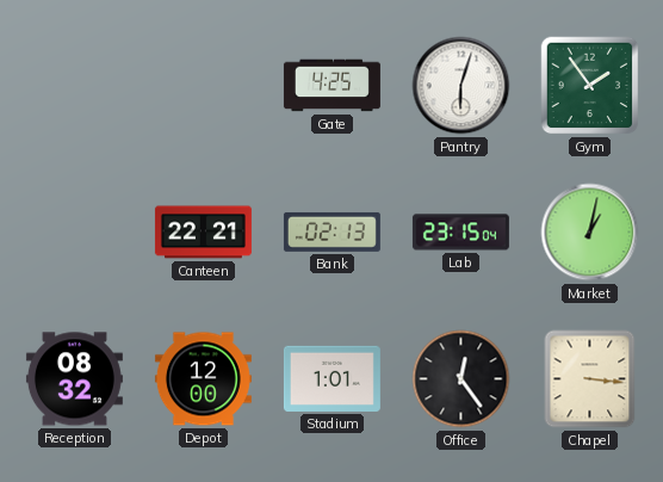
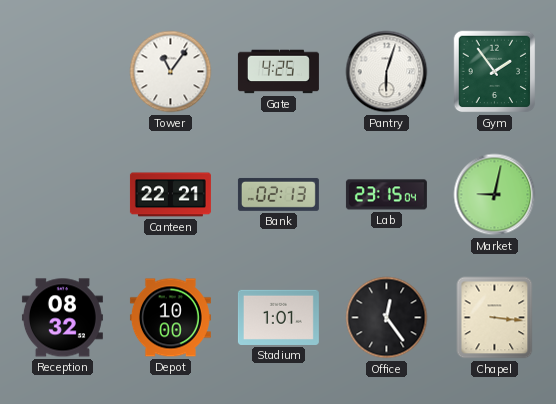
Tower: none -> 11:06
Market: 1:02 -> 9:02
Depot: 12:00 -> 10:00
